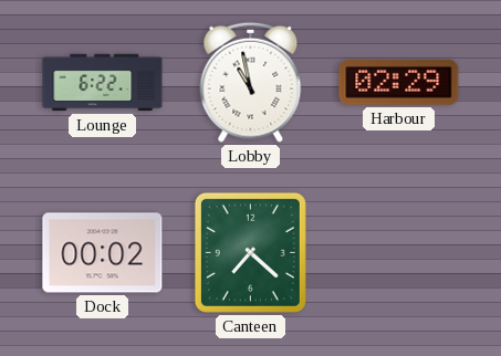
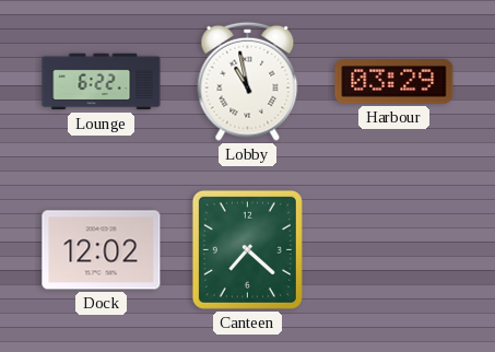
Harbour: 02:29 -> 03:29
Dock: 00:02 -> 12:02
